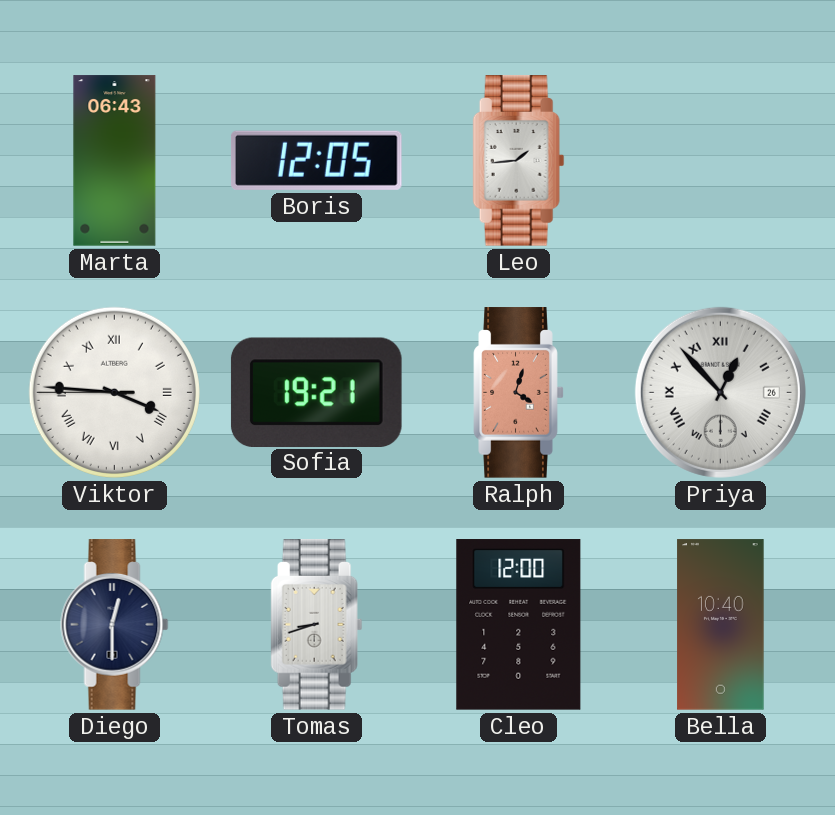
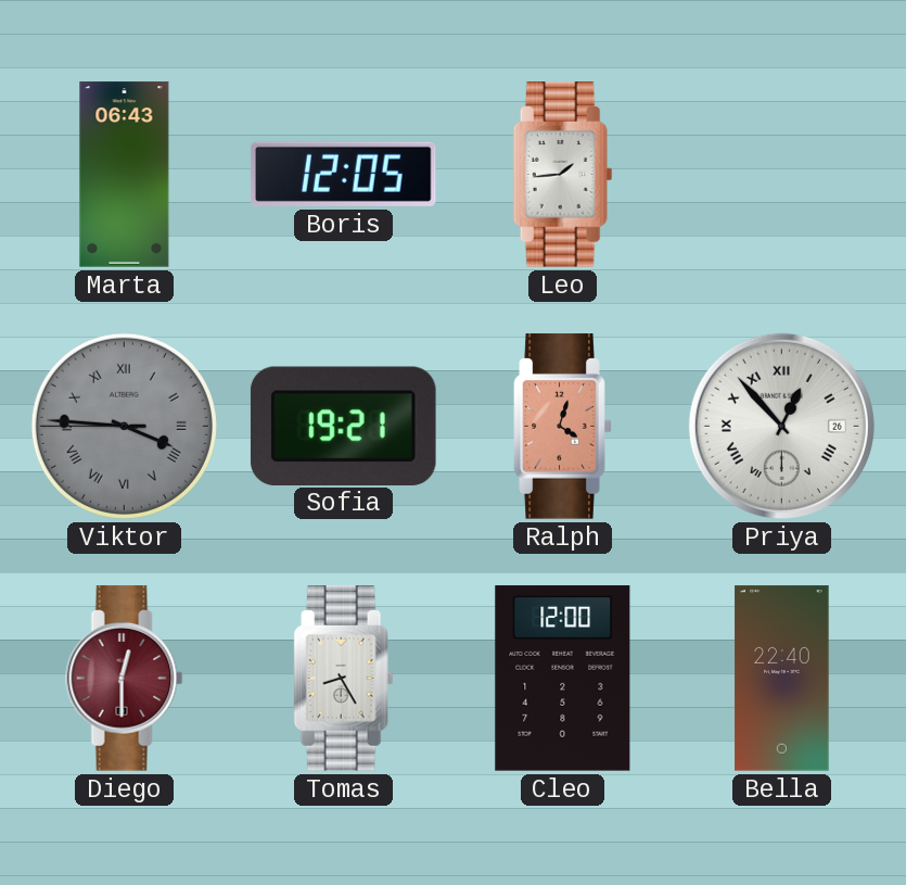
Viktor dial: white -> grey
Diego dial: navy -> burgundy
Tomas: 8:42 -> 8:25
Bella: 10:40 -> 22:40
